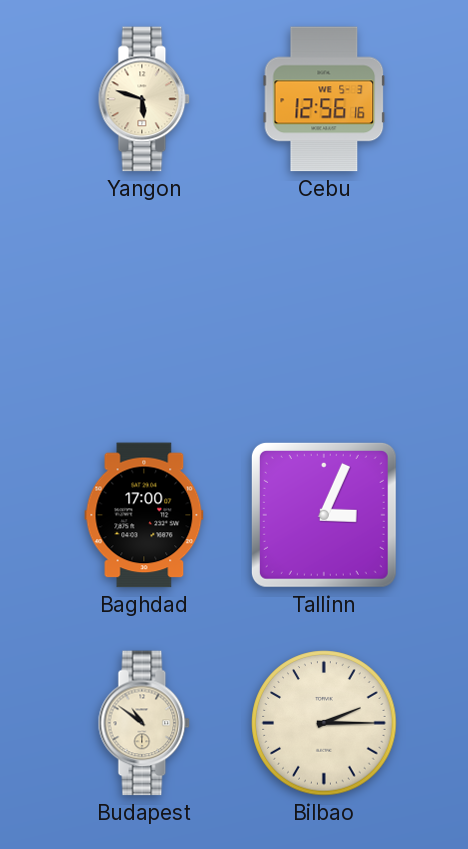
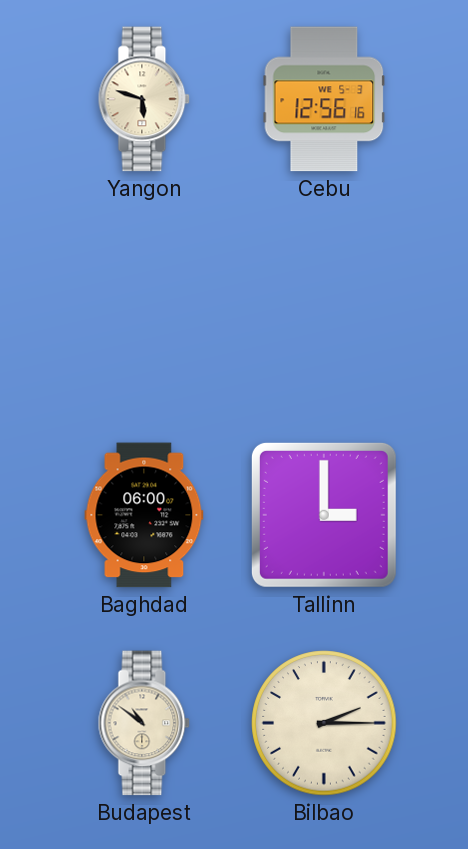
Baghdad: 17:00 -> 06:00
Tallinn: 3:04 -> 3:00
